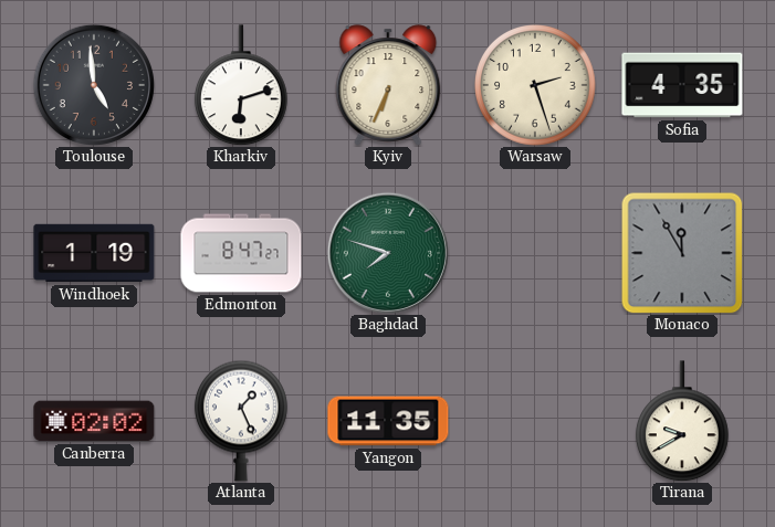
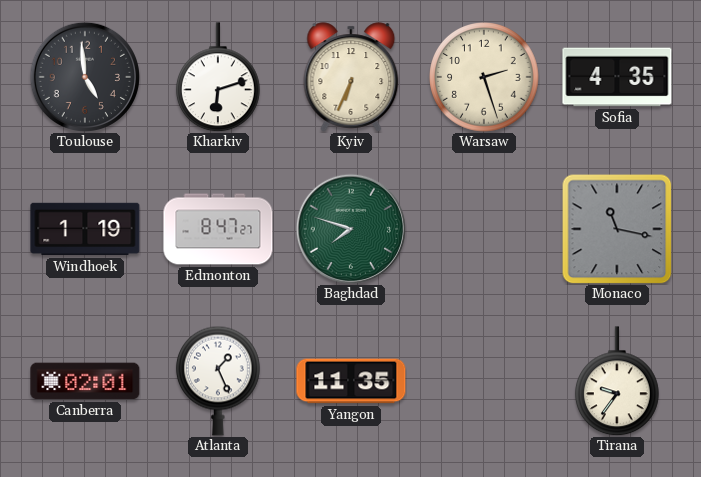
Monaco: 11:55 -> 11:17
Canberra: 02:02 -> 02:01
Tirana: 9:40 -> 9:36
